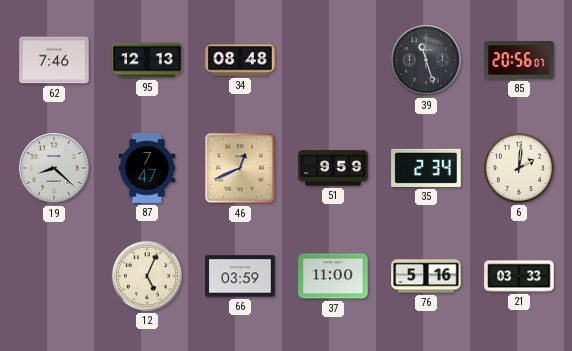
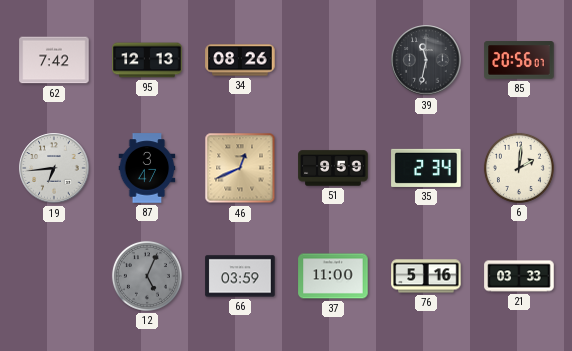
62: 7:46 -> 7:42
34: 08:48 -> 08:26
39: 11:27 -> 11:32
19: 8:22 -> 6:44
87: 7:47 -> 3:47
12 dial: cream -> grey
